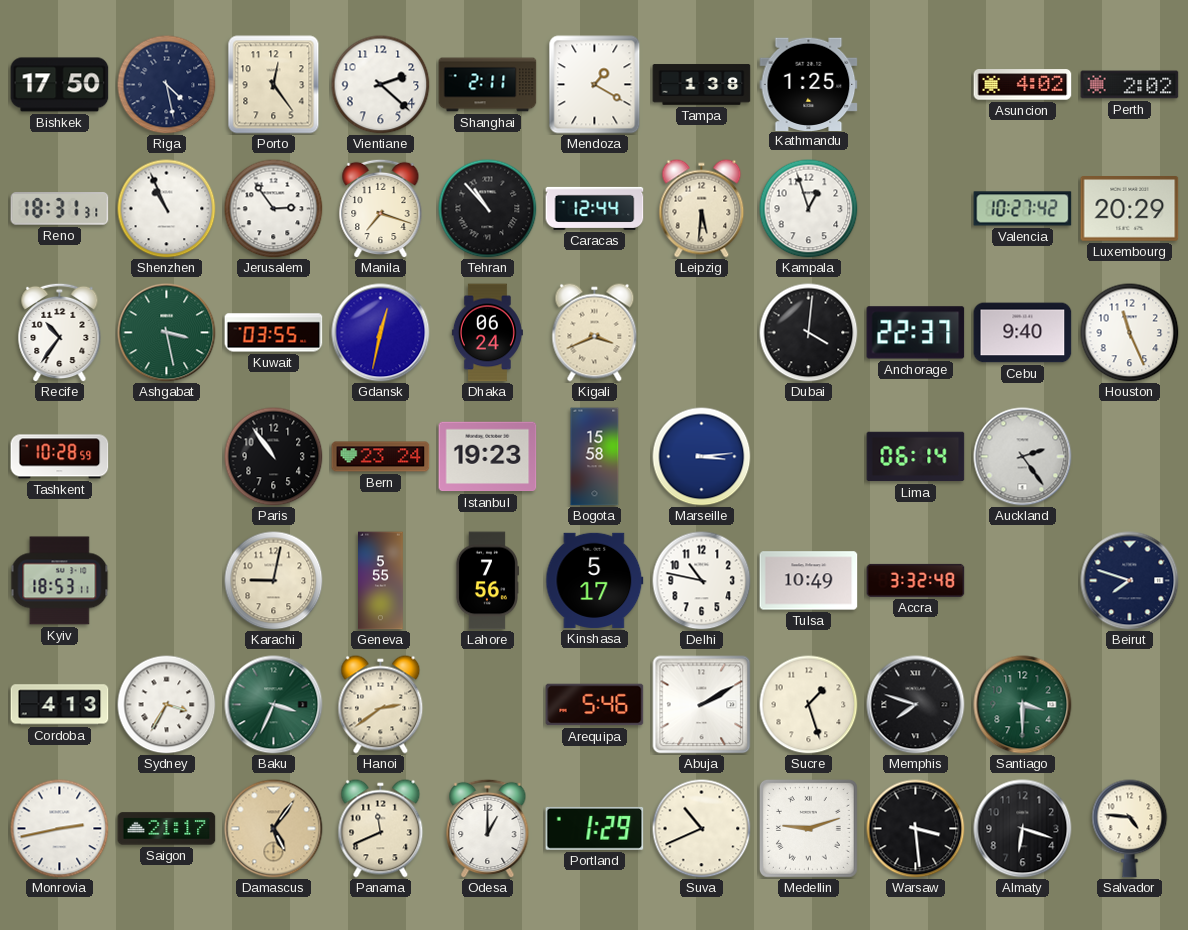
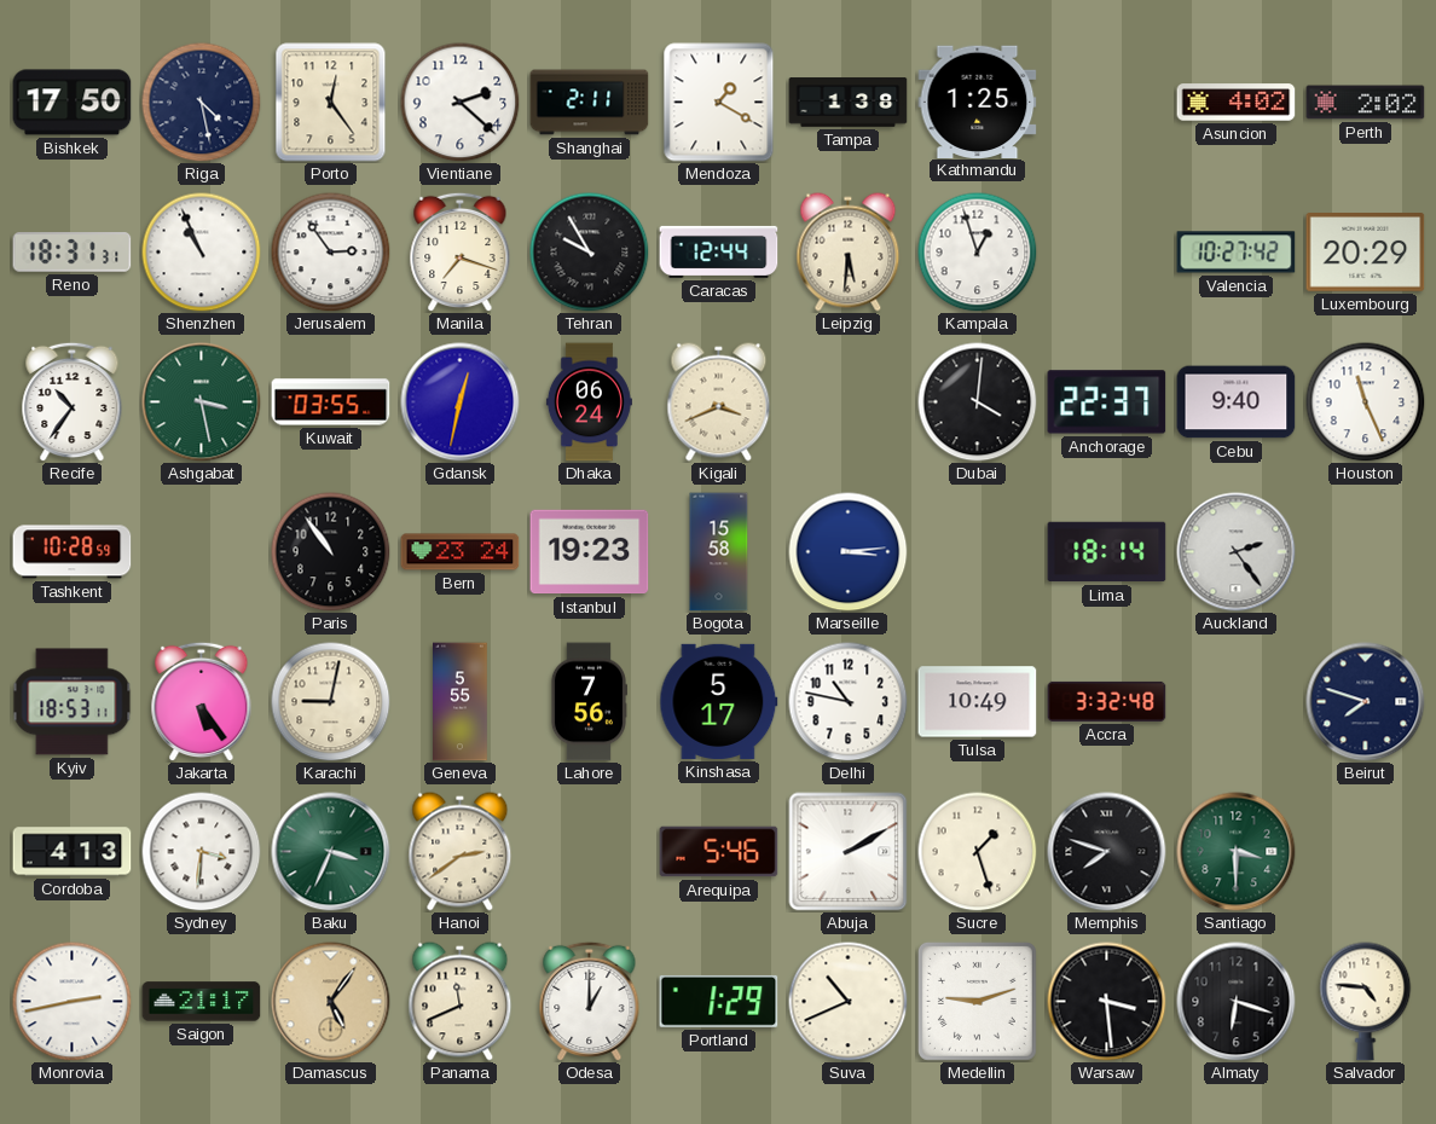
Tehran: 10:53 -> 9:55
Lima: 06:14 -> 18:14
Jakarta: none -> 5:24
Sydney: 3:35 -> 3:31
